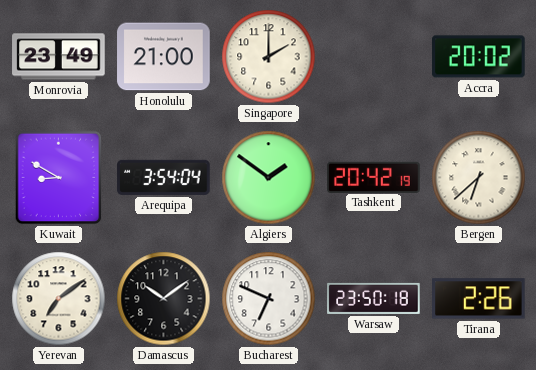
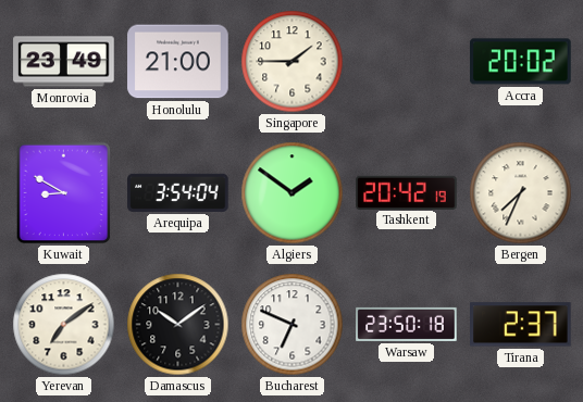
Singapore: 2:00 -> 1:45
Bergen: 6:38 -> 7:34
Tirana: 2:26 -> 2:37
